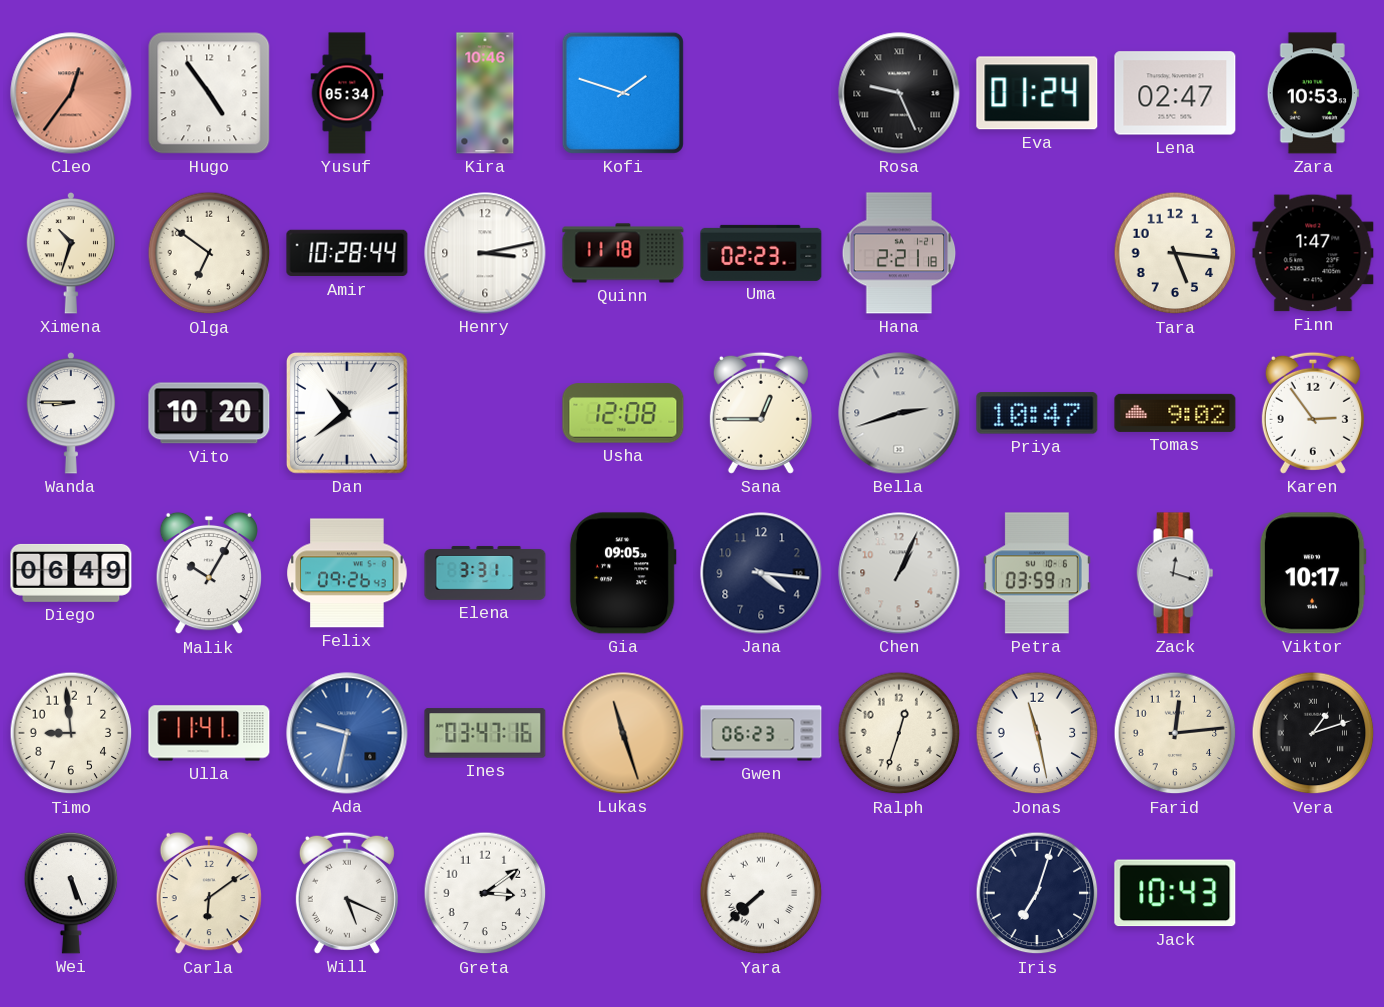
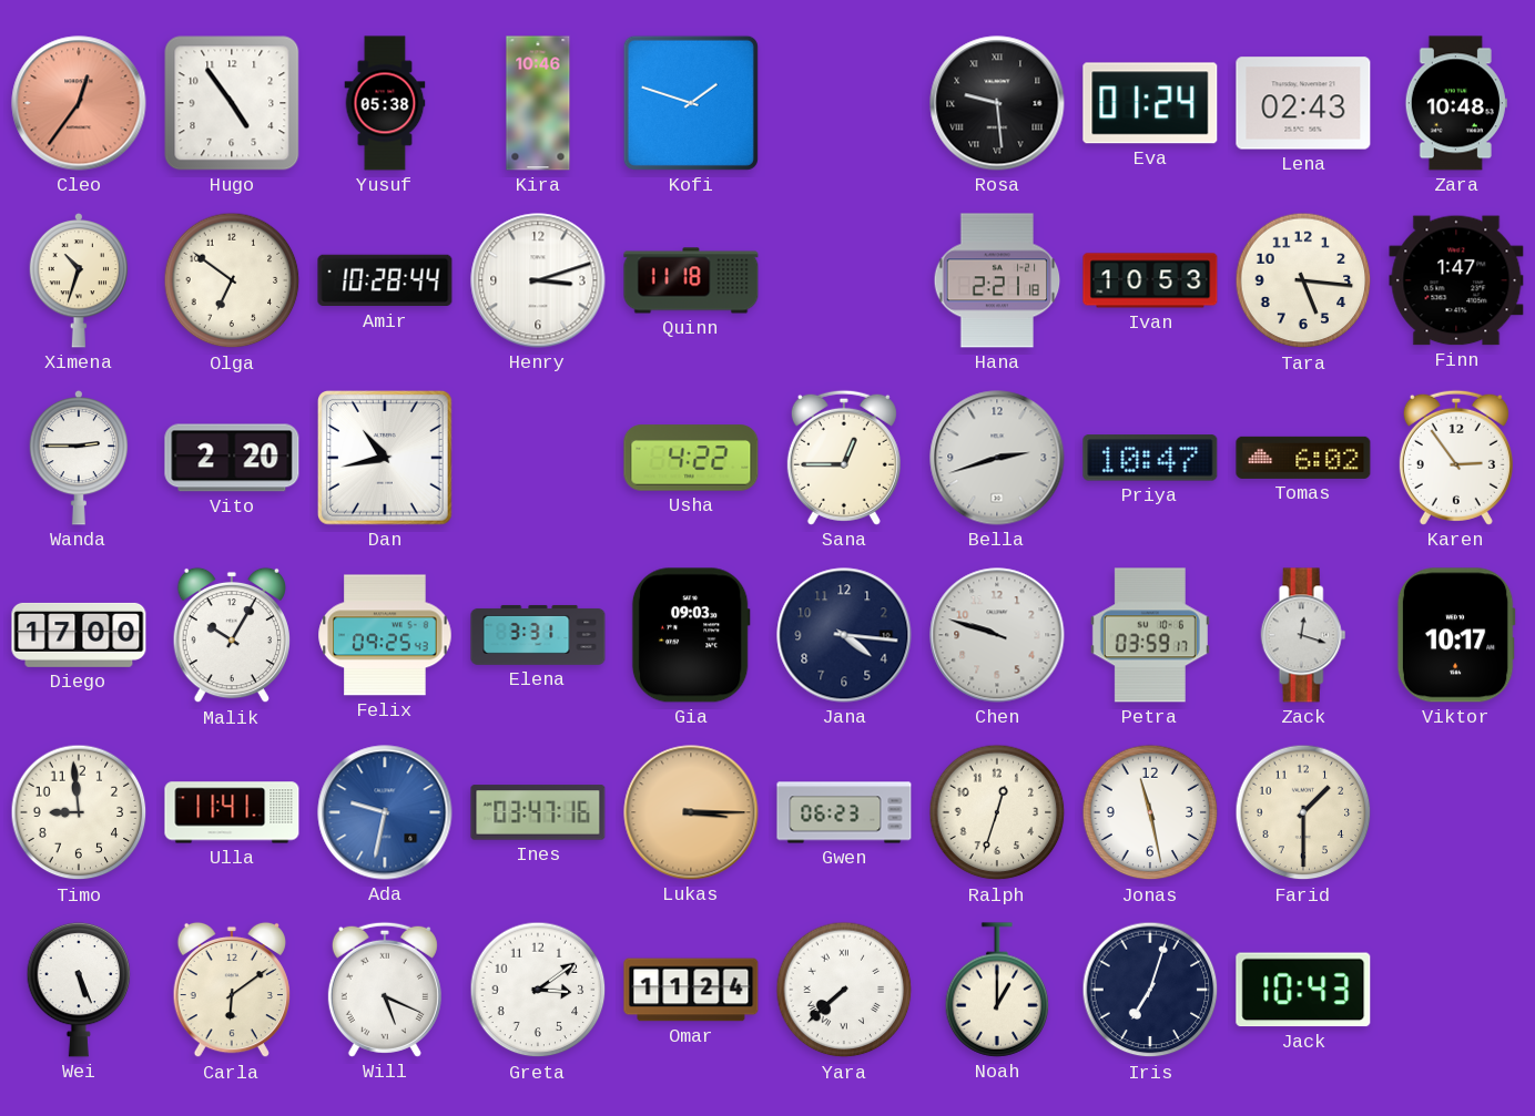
Yusuf: 05:34 -> 05:38
Rosa: 9:26 -> 9:29
Lena: 02:47 -> 02:43
Zara: 10:53 -> 10:48
Henry: 3:13 -> 3:12
Uma: 02:23 -> none
Ivan: none -> 10:53
Wanda: 8:45 -> 2:45
Vito: 10:20 -> 2:20
Dan: 10:39 -> 10:43
Usha: 12:08 -> 4:22
Tomas: 9:02 -> 6:02
Diego: 06:49 -> 17:00
Felix: 09:26 -> 09:25
Gia: 09:05 -> 09:03
Chen: 1:04 -> 9:48
Lukas: 11:27 -> 3:15
Farid: 12:14 -> 1:30
Vera: 1:12 -> none
Omar: none -> 11:24
Noah: none -> 1:00
